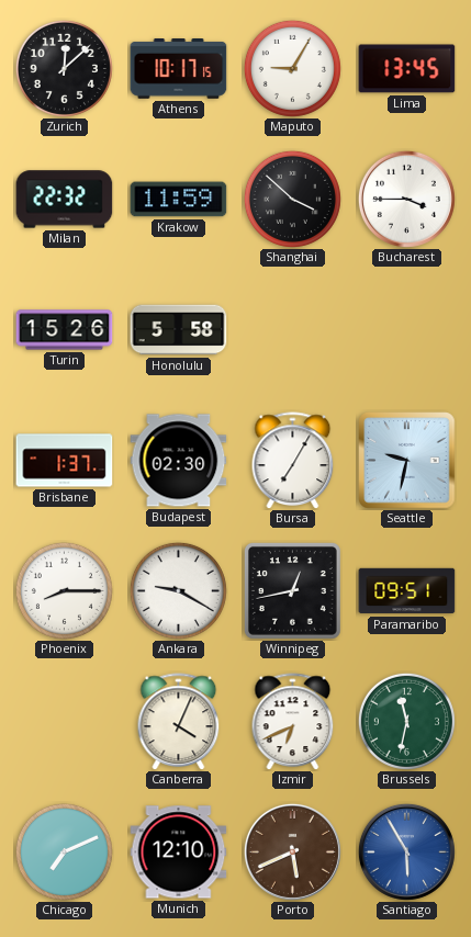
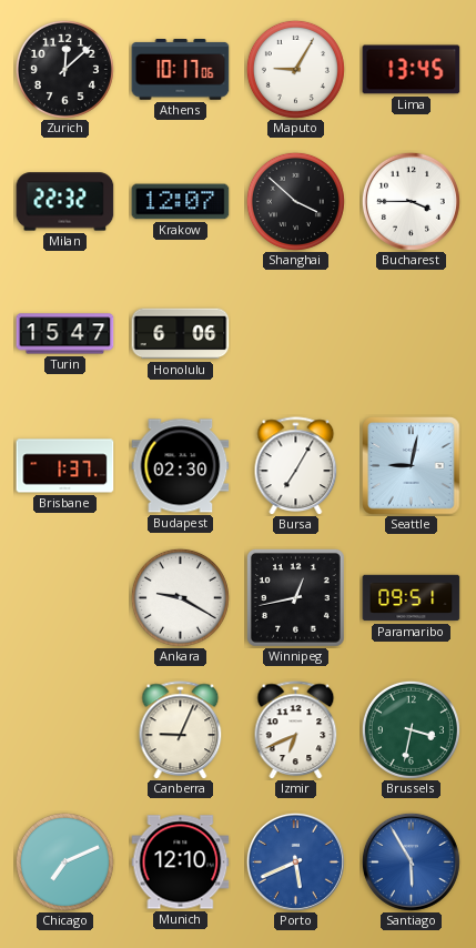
Athens: 10:17:15 -> 10:17:06
Krakow: 11:59 -> 12:07
Turin: 15:26 -> 15:47
Honolulu: 5:58 -> 6:06
Seattle: 9:32 -> 9:02
Phoenix: 8:15 -> none
Canberra: 4:04 -> 9:04
Brussels: 11:32 -> 3:32
Porto dial: brown -> blue
